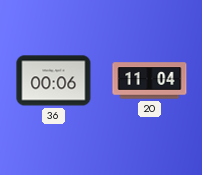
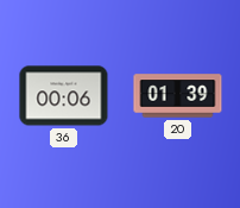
20: 11:04 -> 01:39
